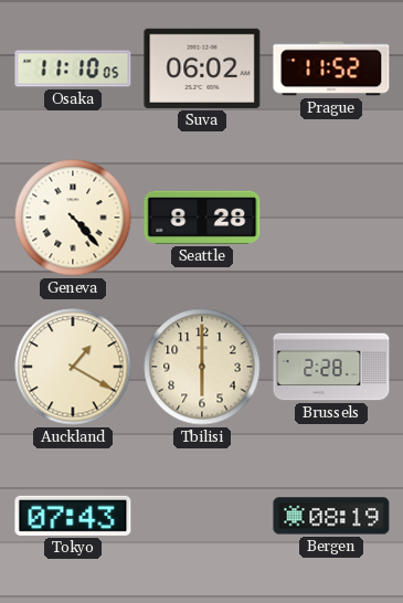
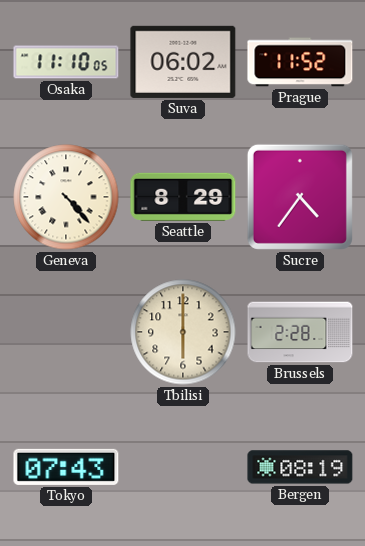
Seattle: 8:28 -> 8:29
Sucre: none -> 4:36
Auckland: 1:20 -> none
